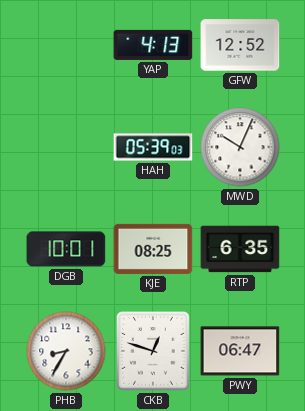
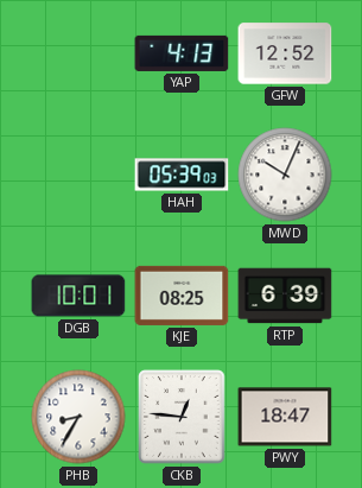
RTP: 6:35 -> 6:39
CKB: 12:48 -> 12:46
PWY: 06:47 -> 18:47
